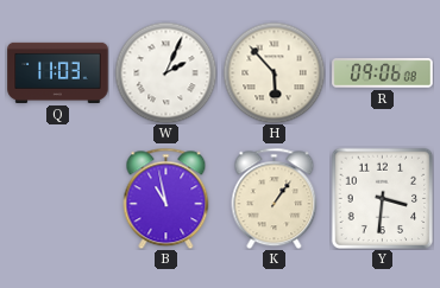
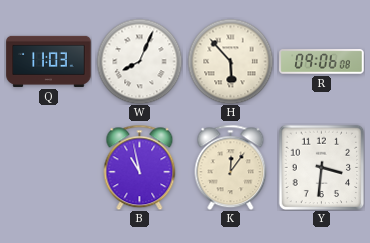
W: 2:04 -> 8:04
K: 1:06 -> 12:06
